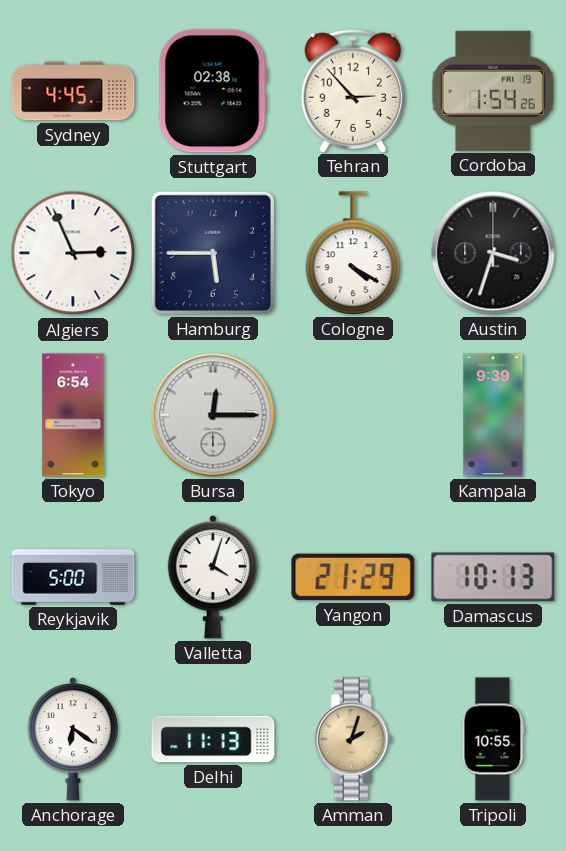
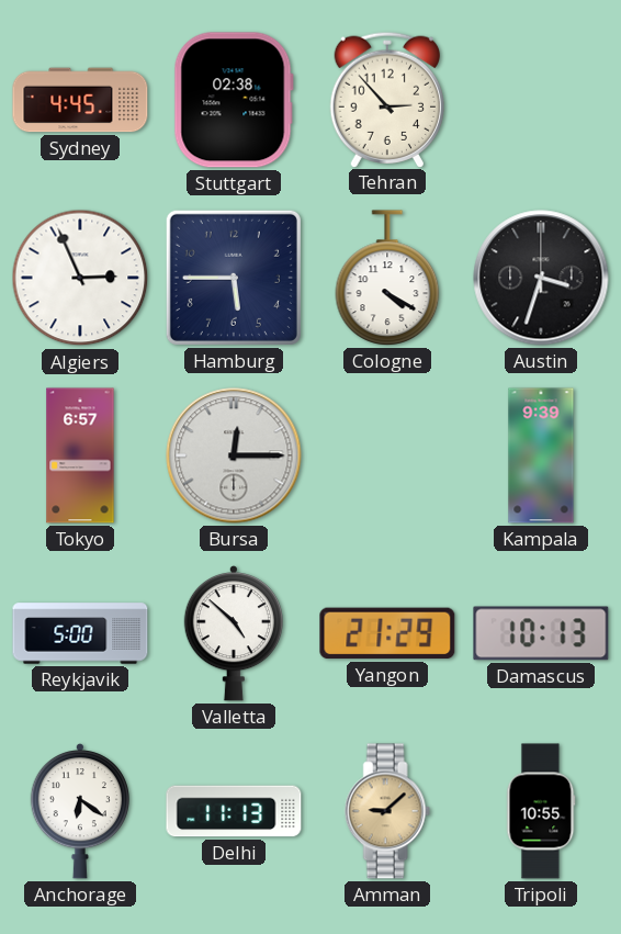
Cordoba: 1:54 -> none
Tokyo: 6:54 -> 6:57
Valletta: 4:03 -> 4:52
Amman: 2:03 -> 9:08
